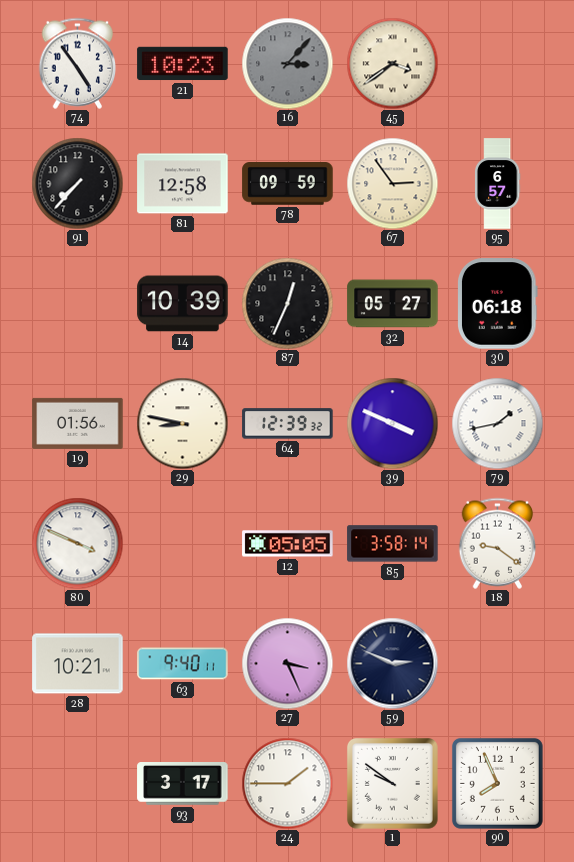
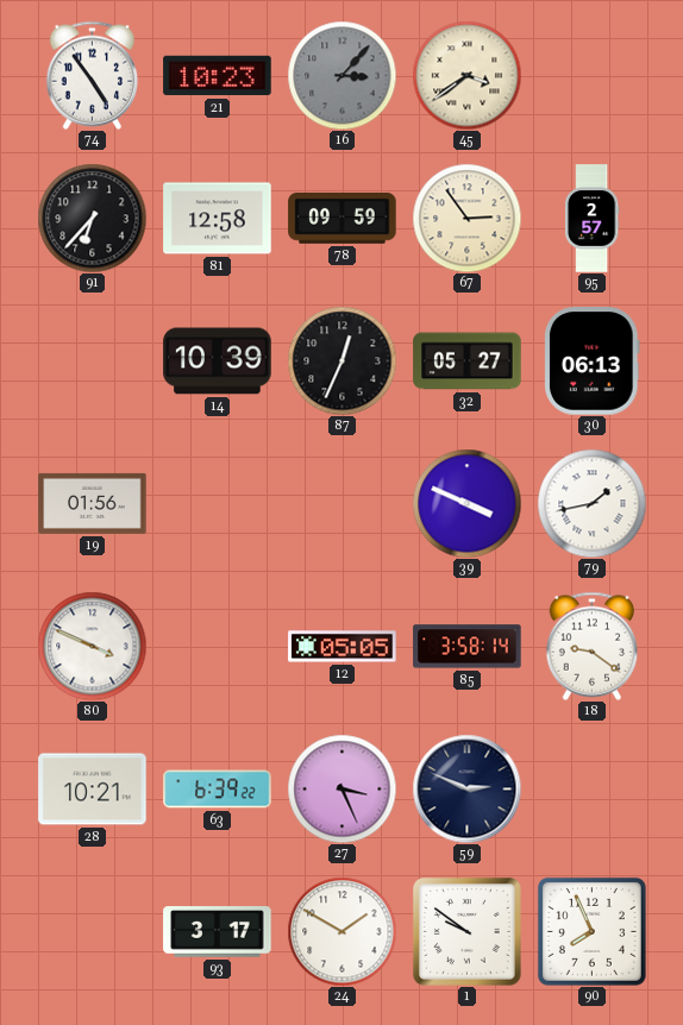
91: 7:37 -> 6:37
95: 6:57 -> 2:57
30: 06:18 -> 06:13
29: 8:47 -> none
64: 12:39 -> none
63: 9:40 -> 6:39
24: 1:45 -> 1:50
